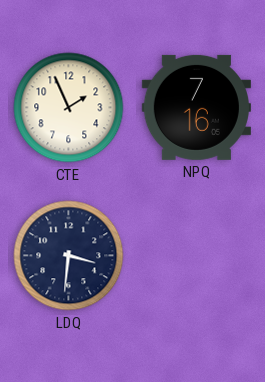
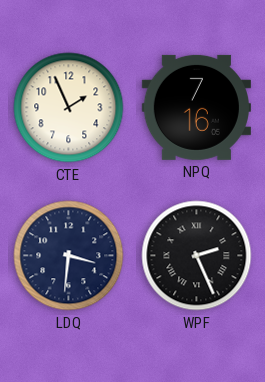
WPF: none -> 2:26
